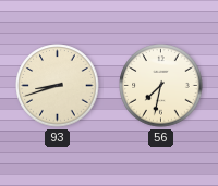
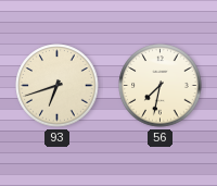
93: 8:42 -> 6:42
